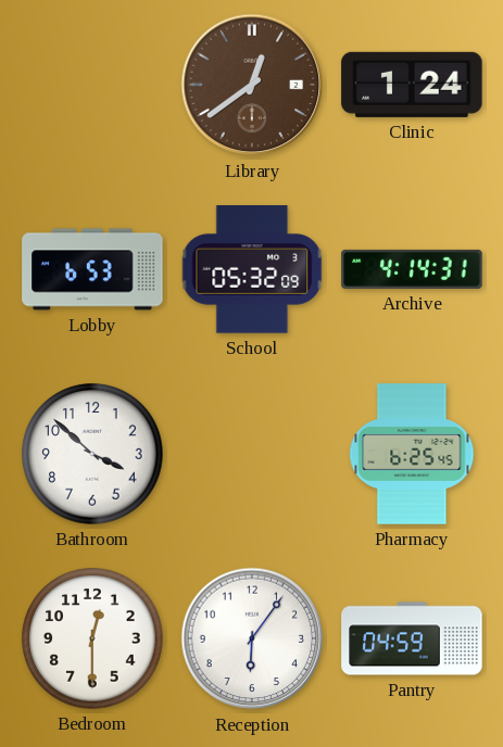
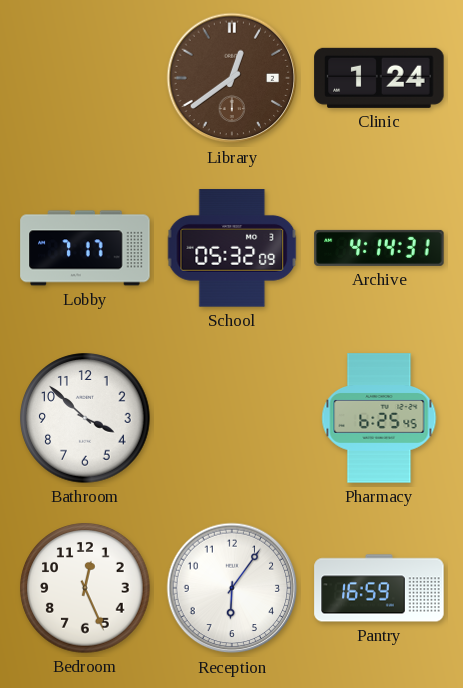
Lobby: 6:53 -> 7:17
Bedroom: 12:30 -> 12:26
Pantry: 04:59 -> 16:59
